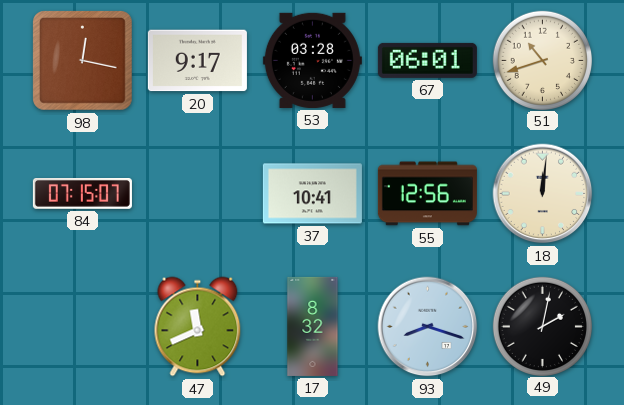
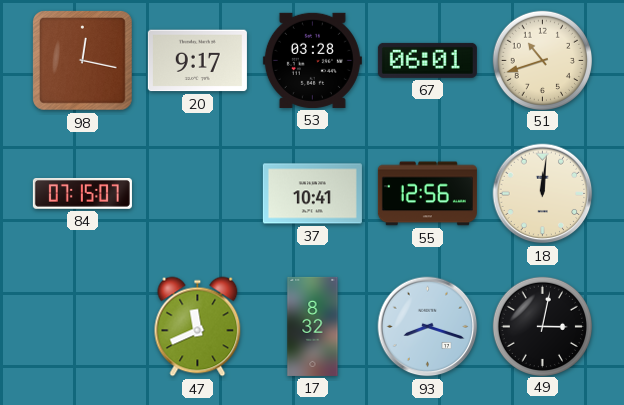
49: 2:02 -> 3:02
